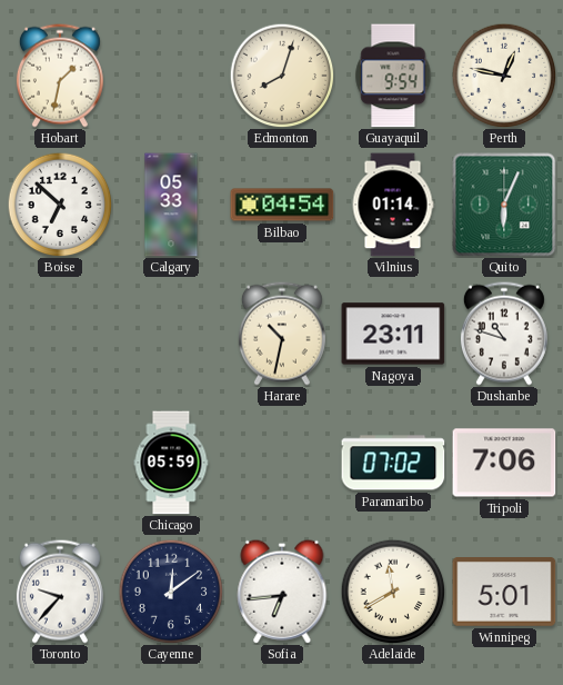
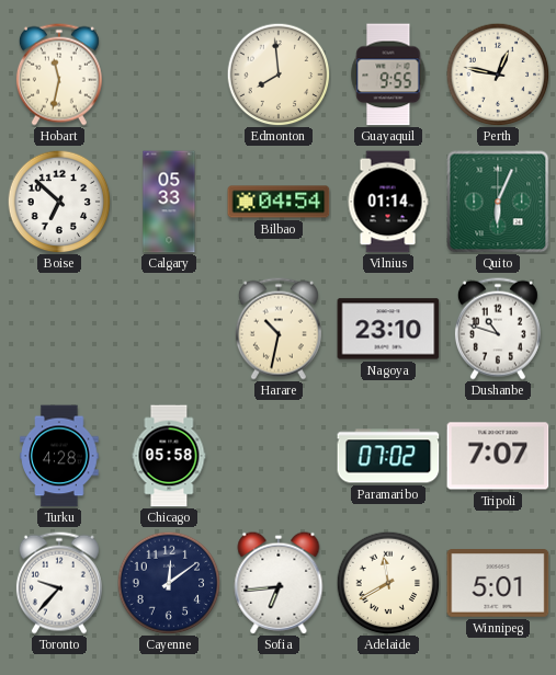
Hobart: 1:32 -> 11:32
Edmonton: 8:03 -> 7:59
Guayaquil: 9:54 -> 9:55
Nagoya: 23:11 -> 23:10
Turku: none -> 4:28
Chicago: 05:59 -> 05:58
Tripoli: 7:06 -> 7:07
